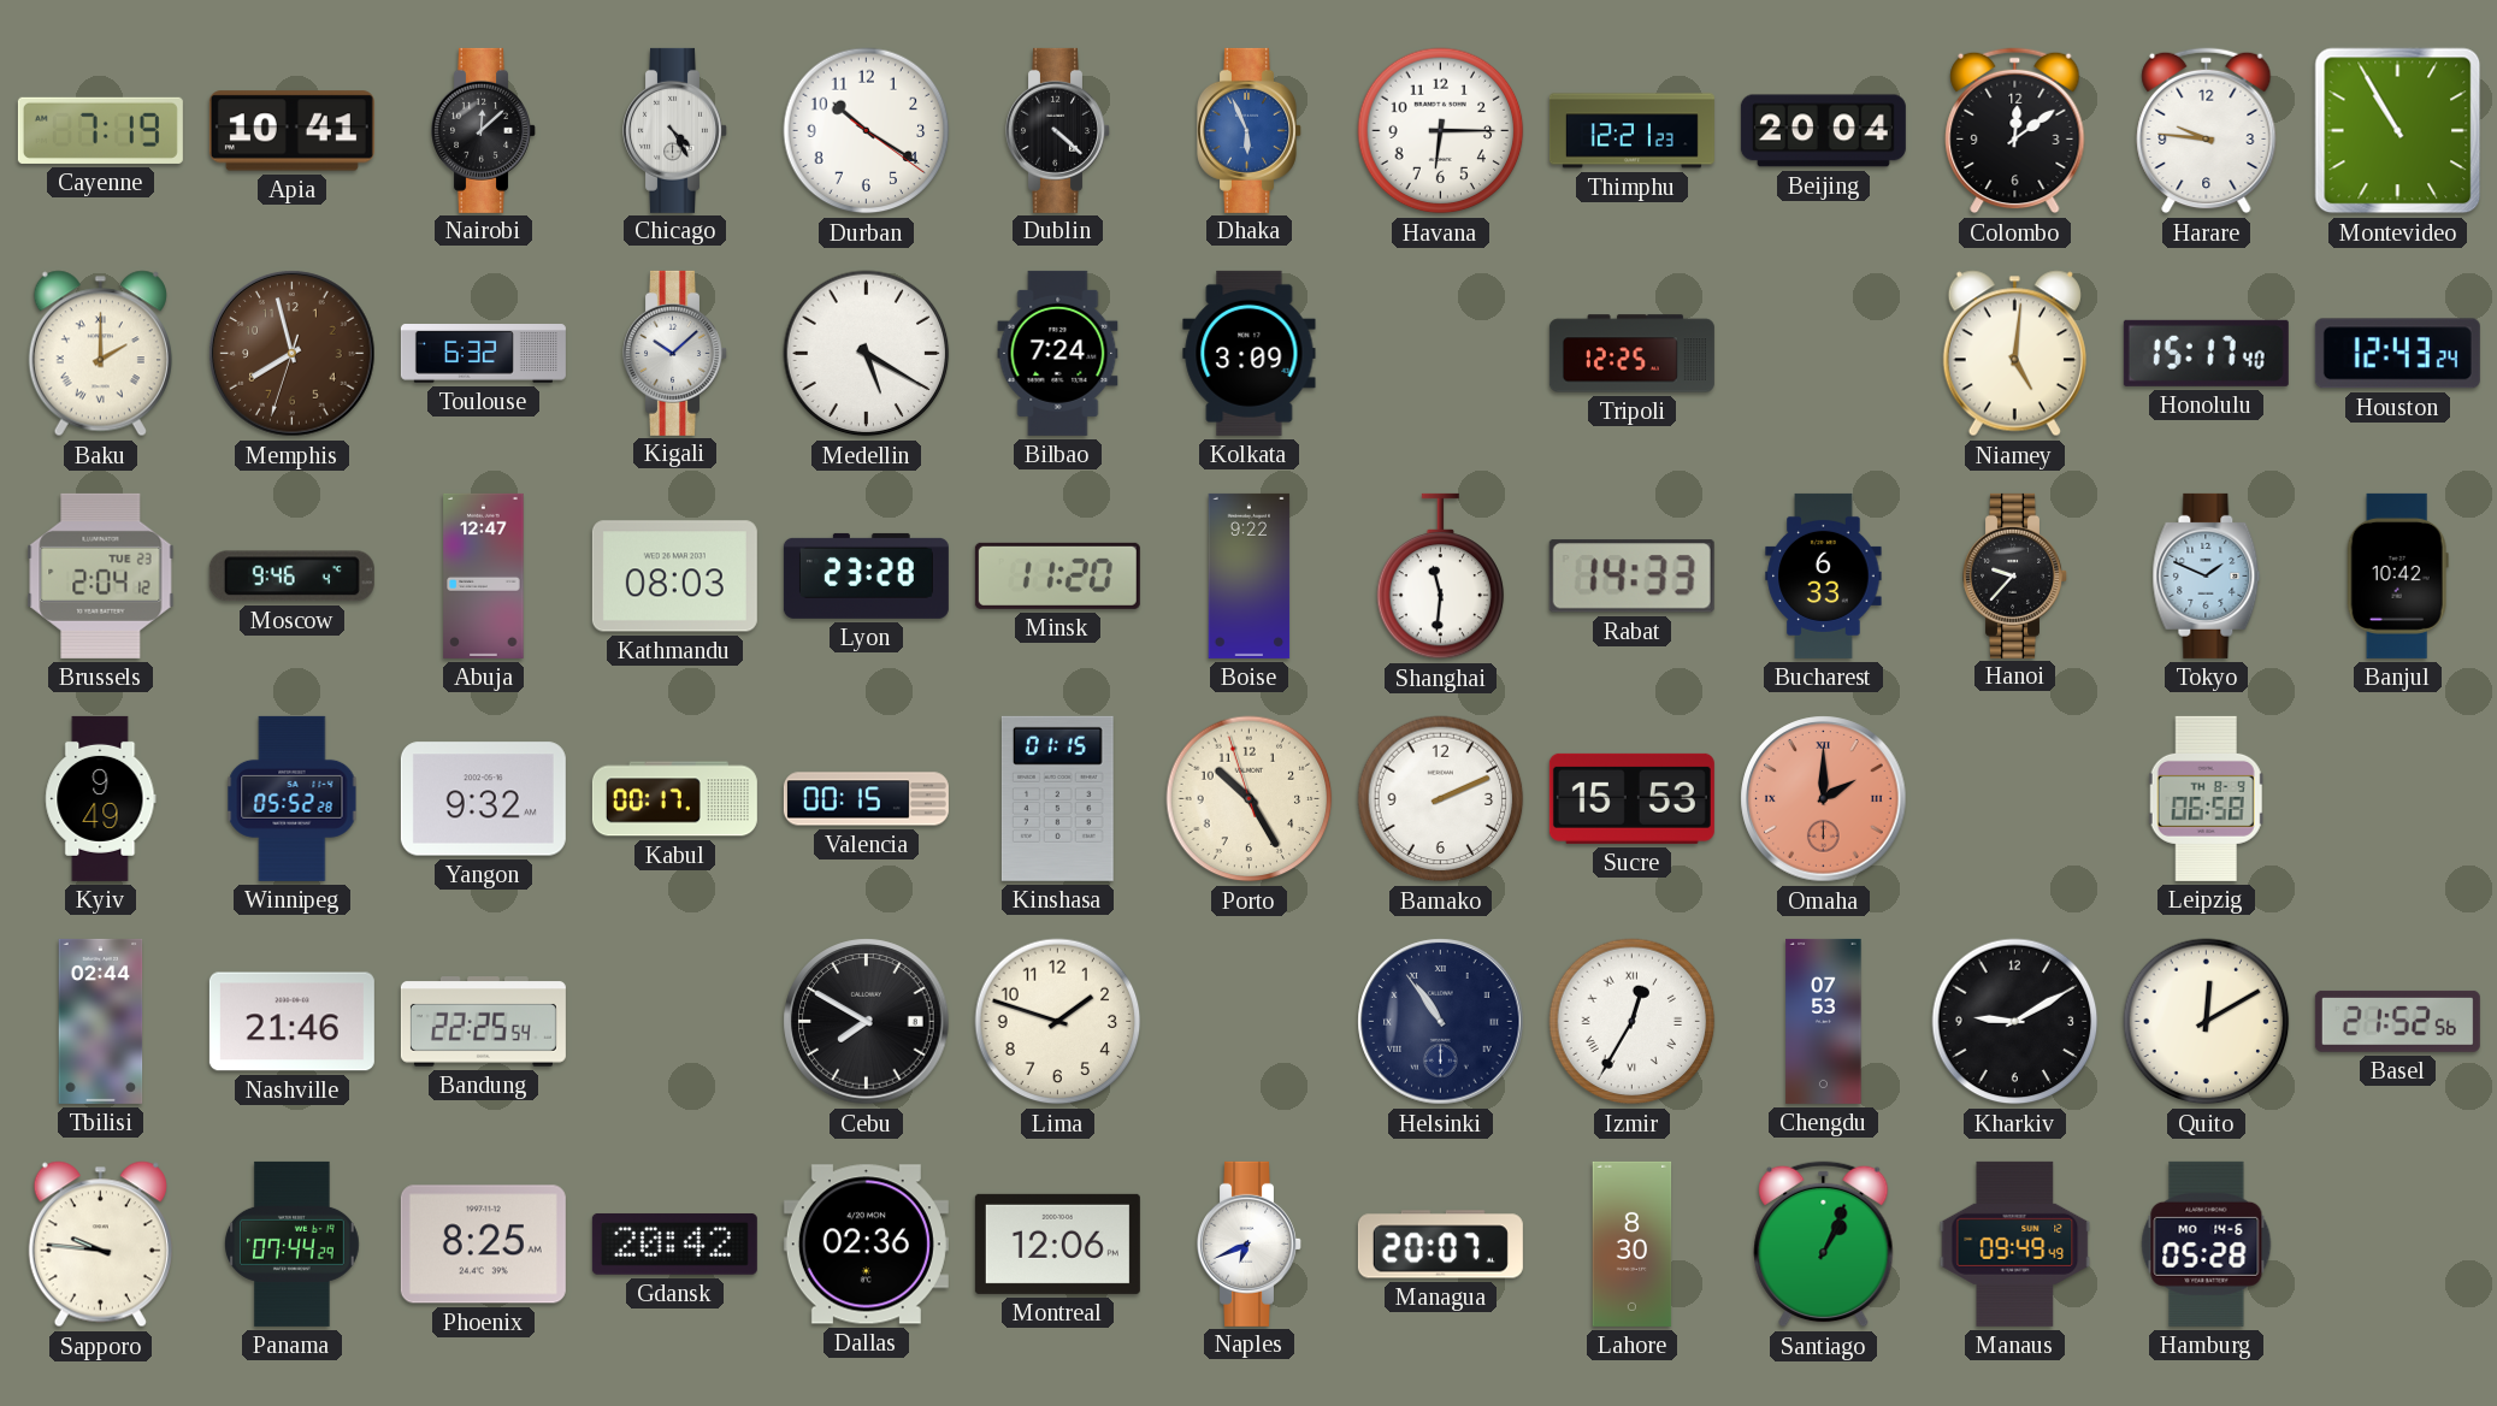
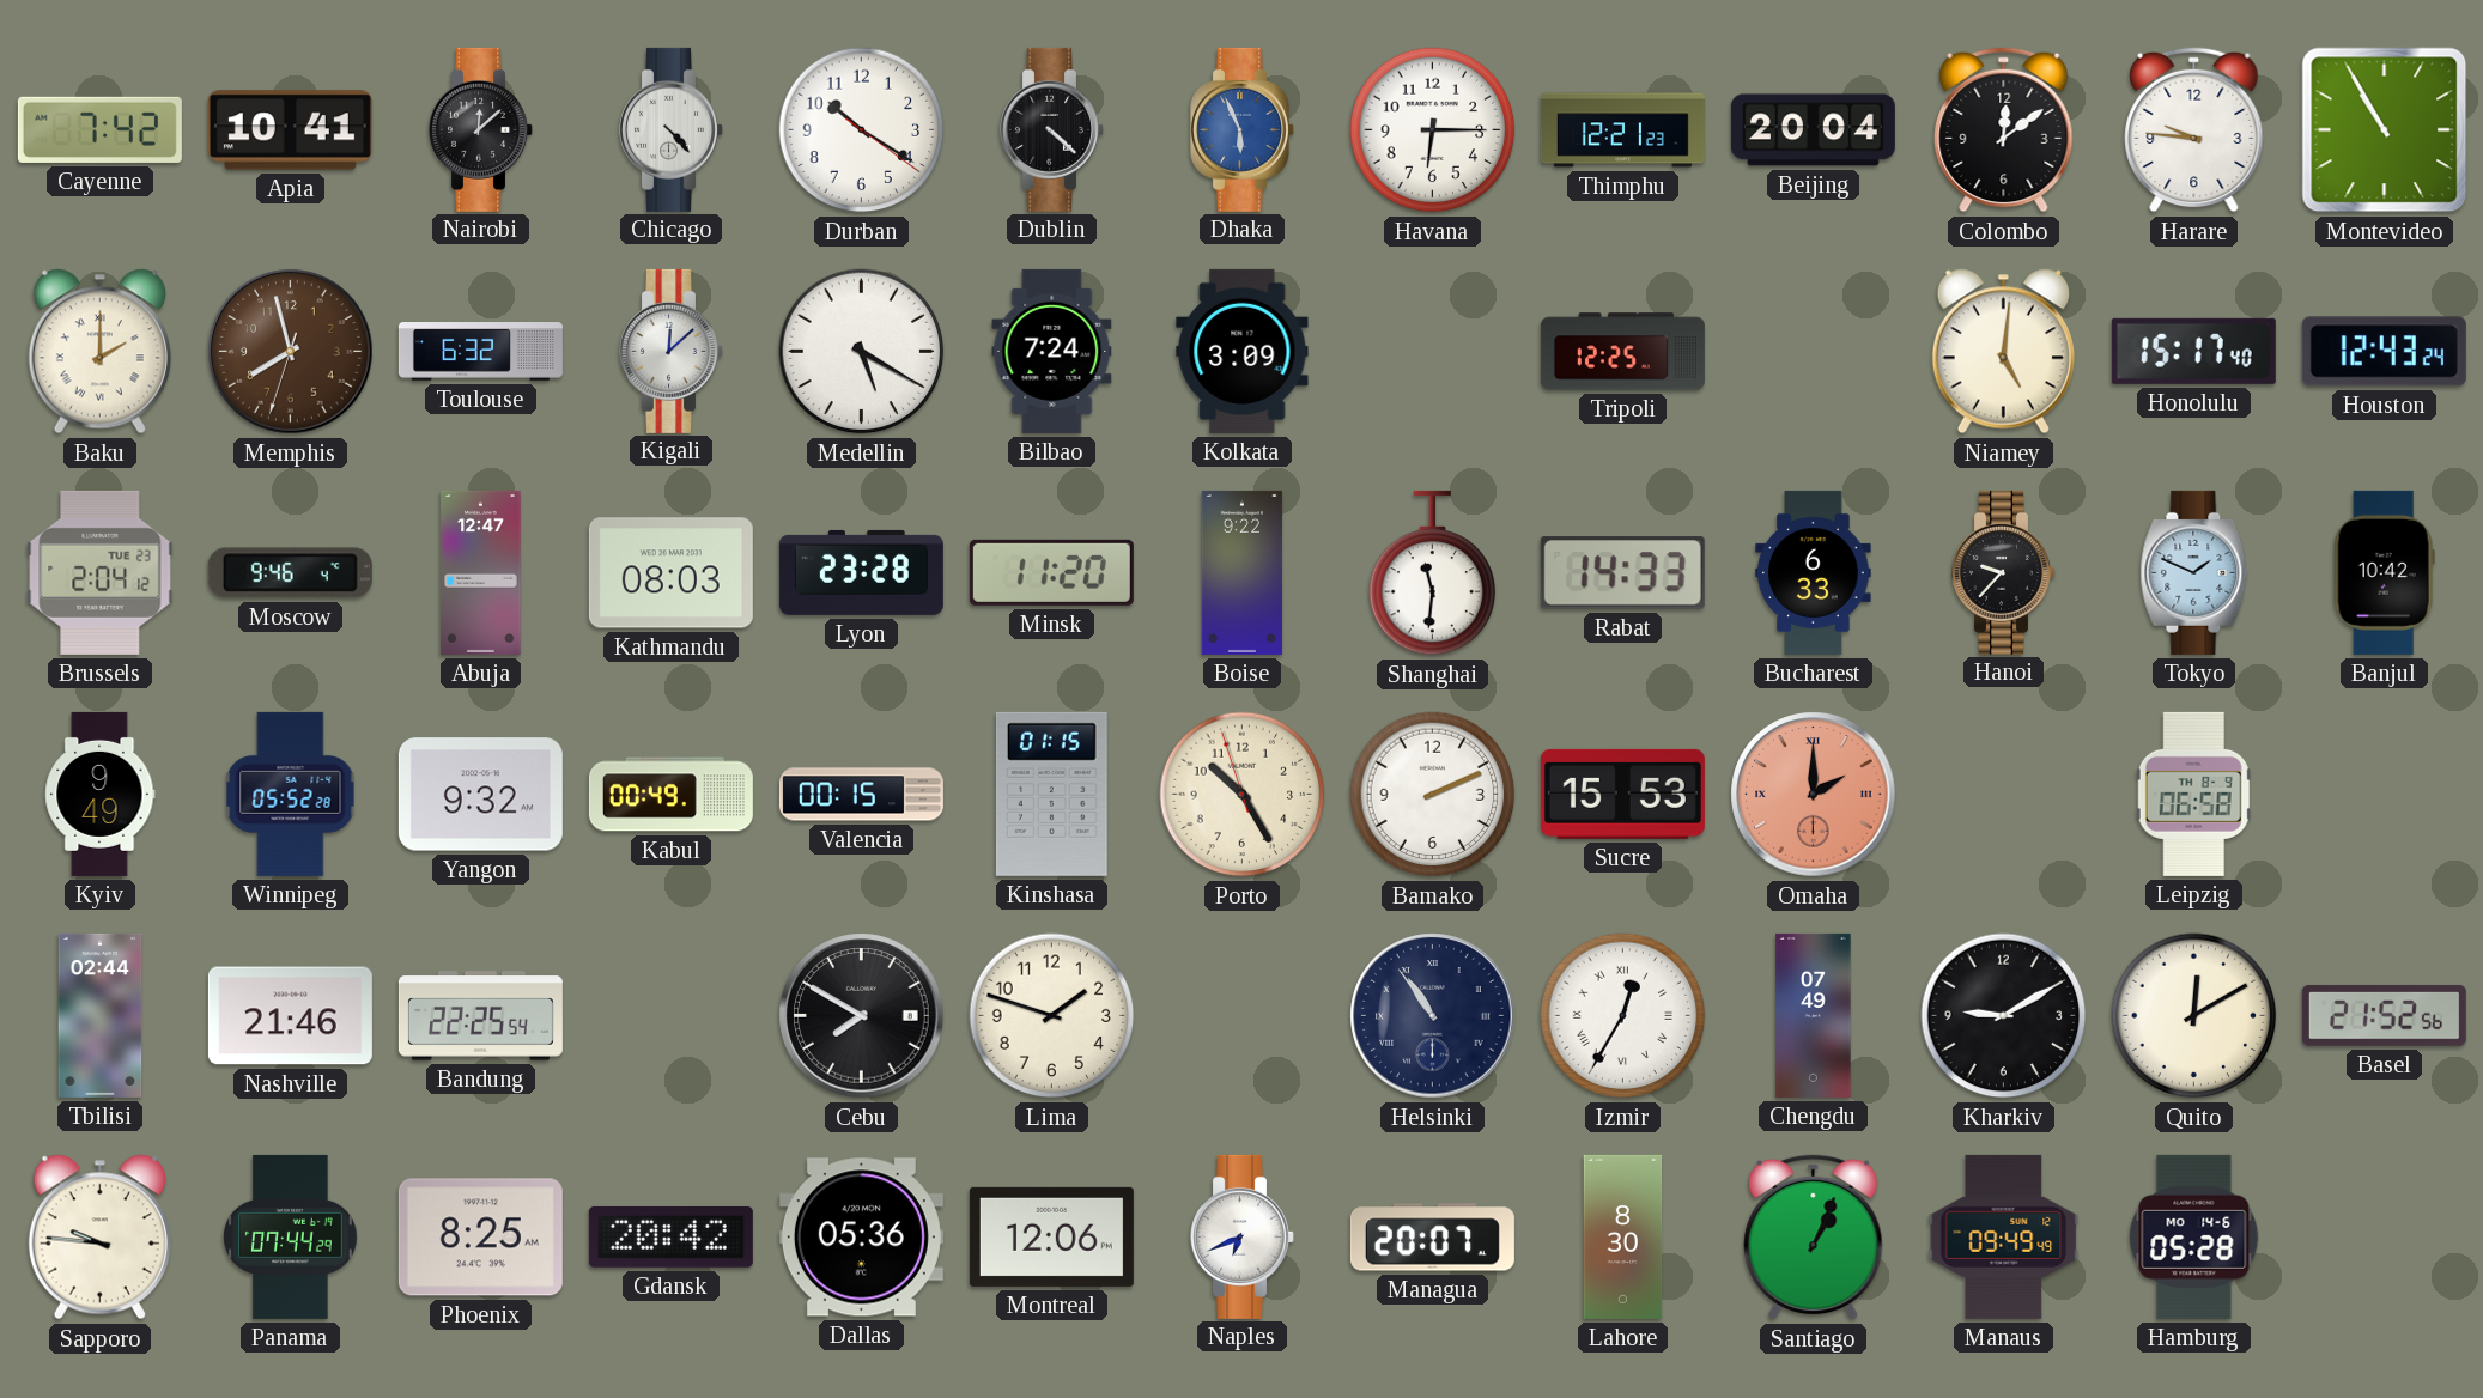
Cayenne: 7:19 -> 7:42
Chicago: 4:25 -> 4:23
Kigali: 10:08 -> 12:08
Kabul: 00:17 -> 00:49
Chengdu: 07:53 -> 07:49
Dallas: 02:36 -> 05:36
